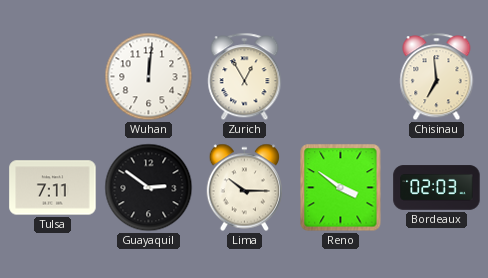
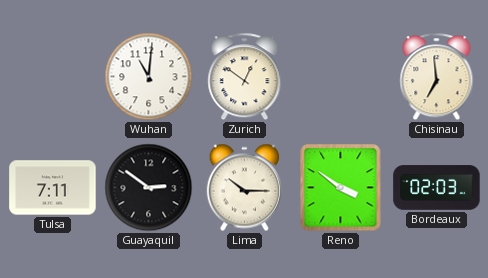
Wuhan: 12:01 -> 11:01
Zurich: 12:55 -> 12:51
